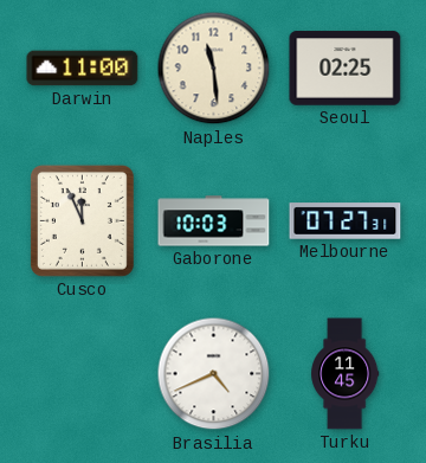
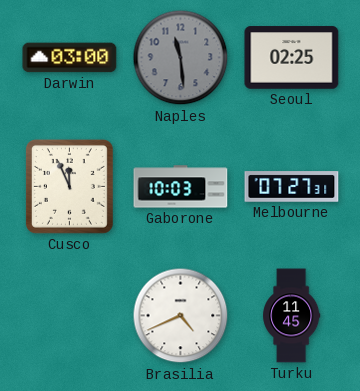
Darwin: 11:00 -> 03:00
Naples dial: cream -> grey
